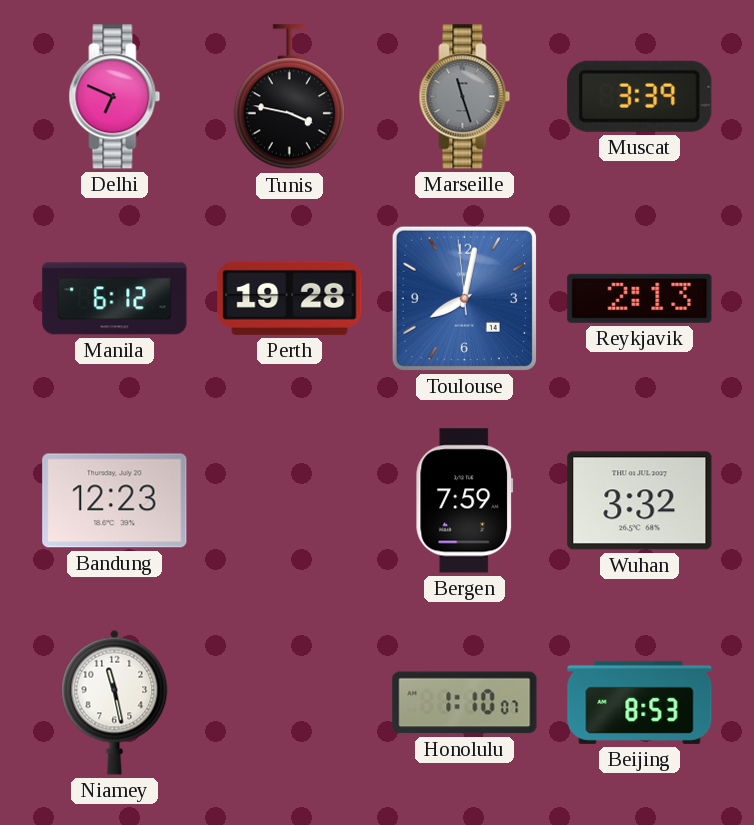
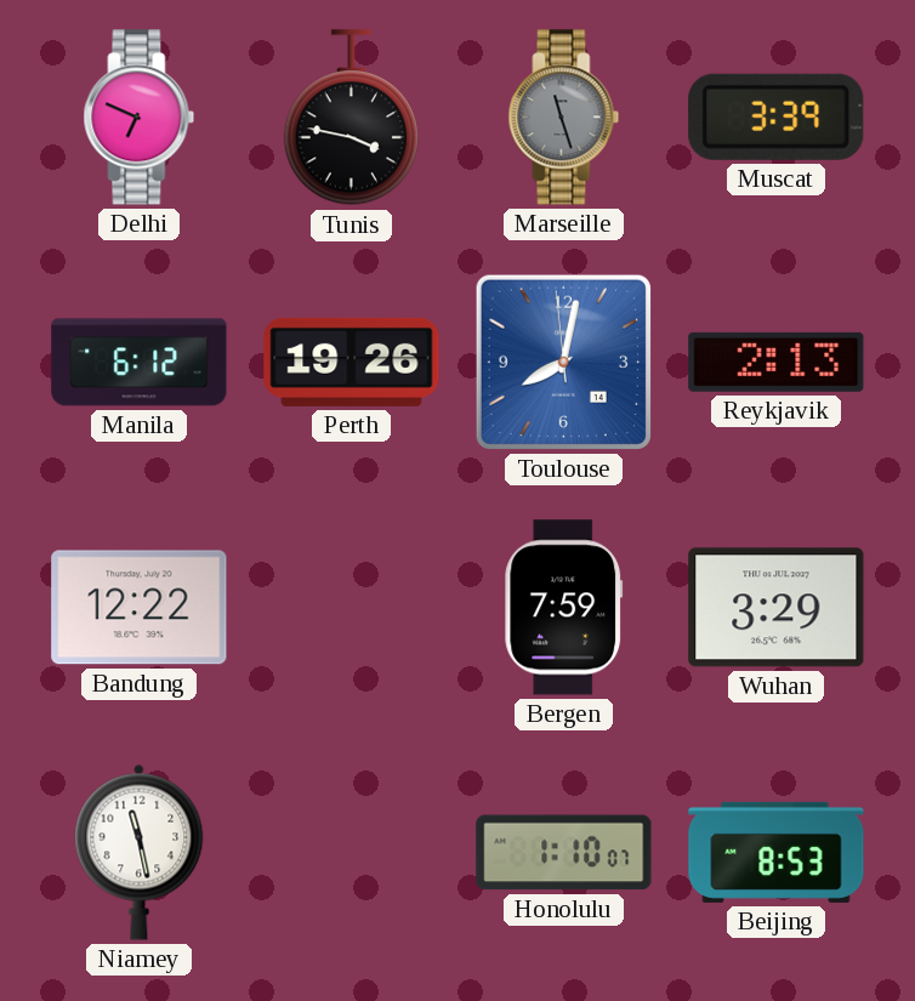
Perth: 19:28 -> 19:26
Bandung: 12:23 -> 12:22
Wuhan: 3:32 -> 3:29
